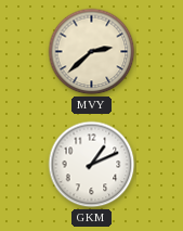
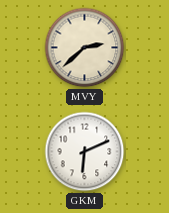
GKM: 1:11 -> 6:11
